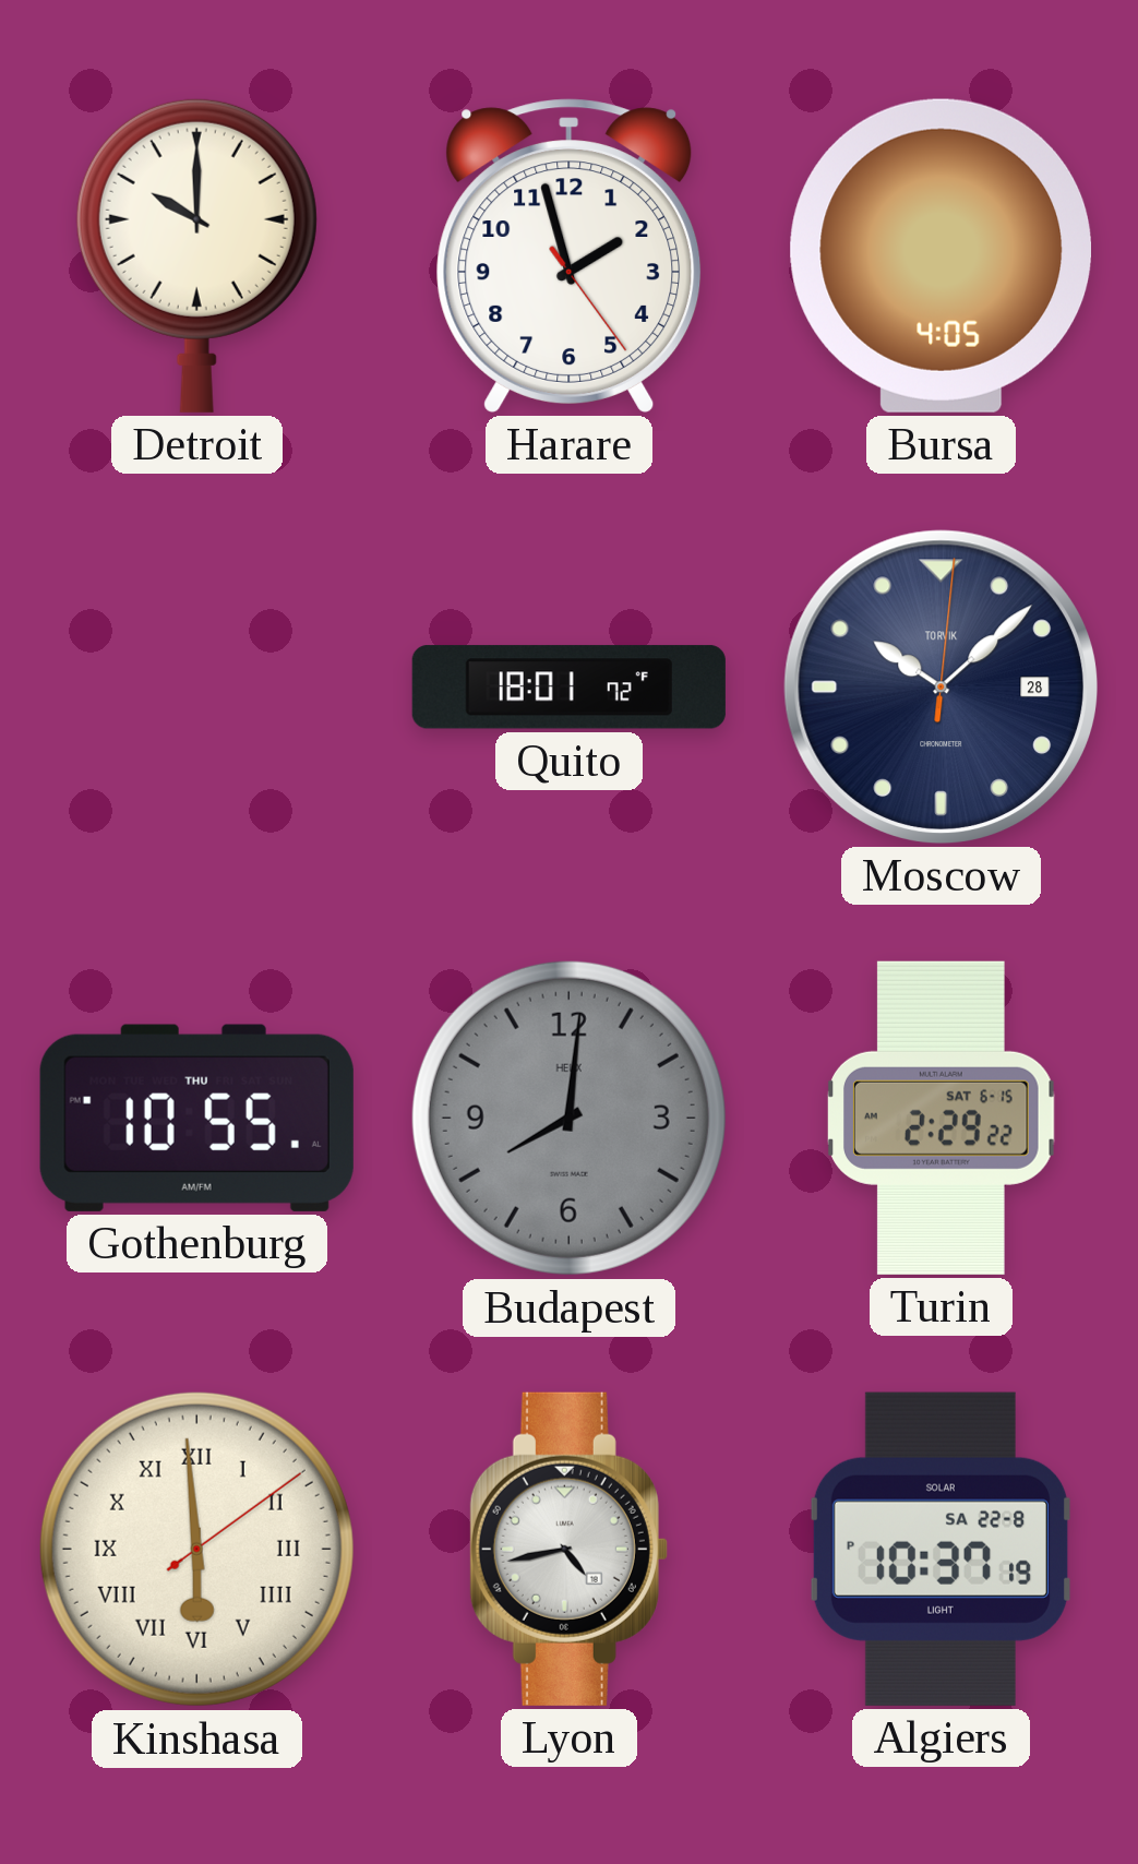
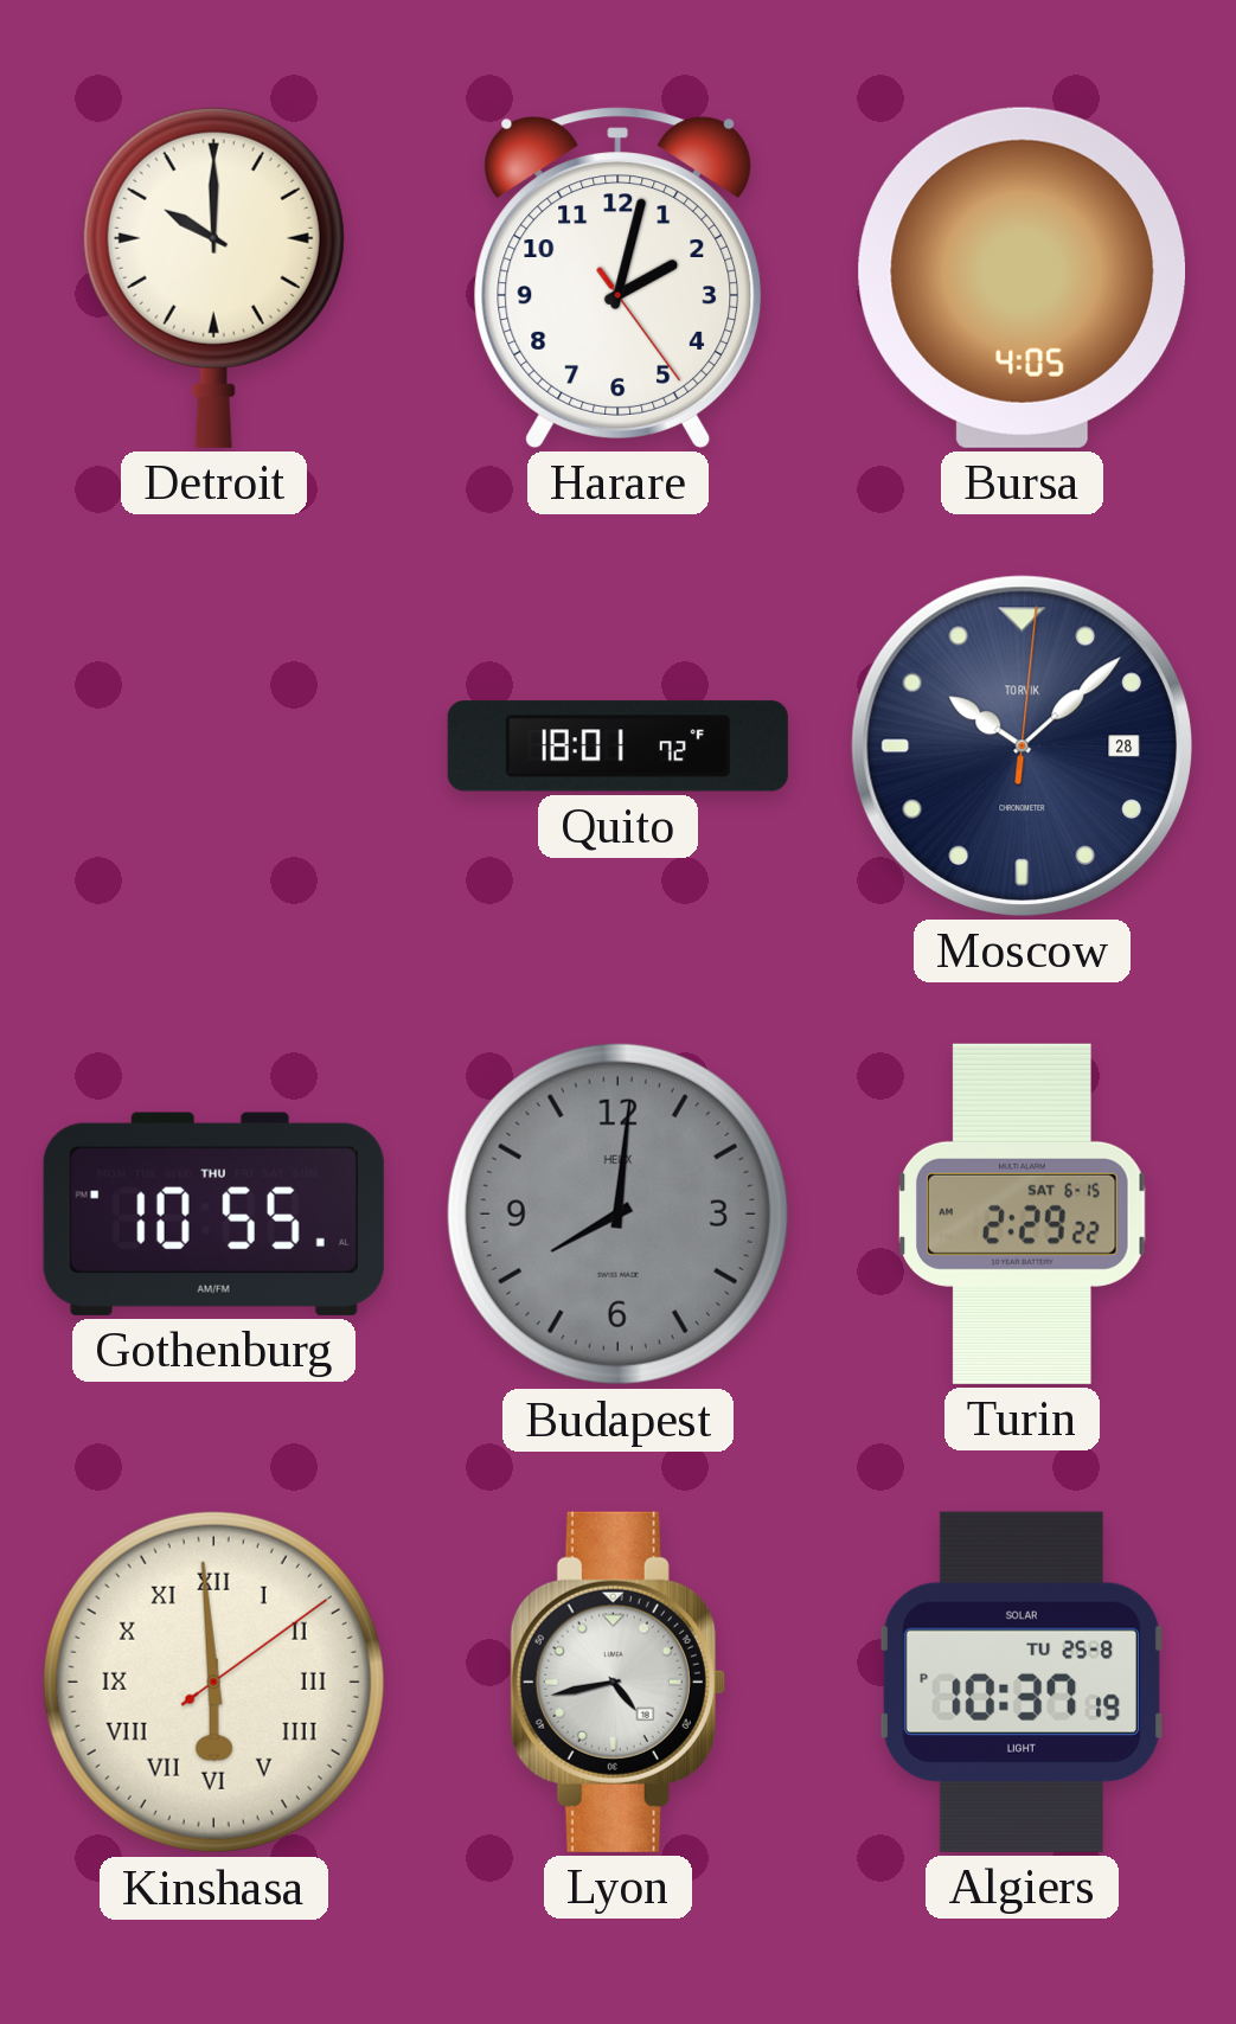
Harare: 1:57 -> 2:02
Algiers date: SA 22-8 -> TU 25-8
